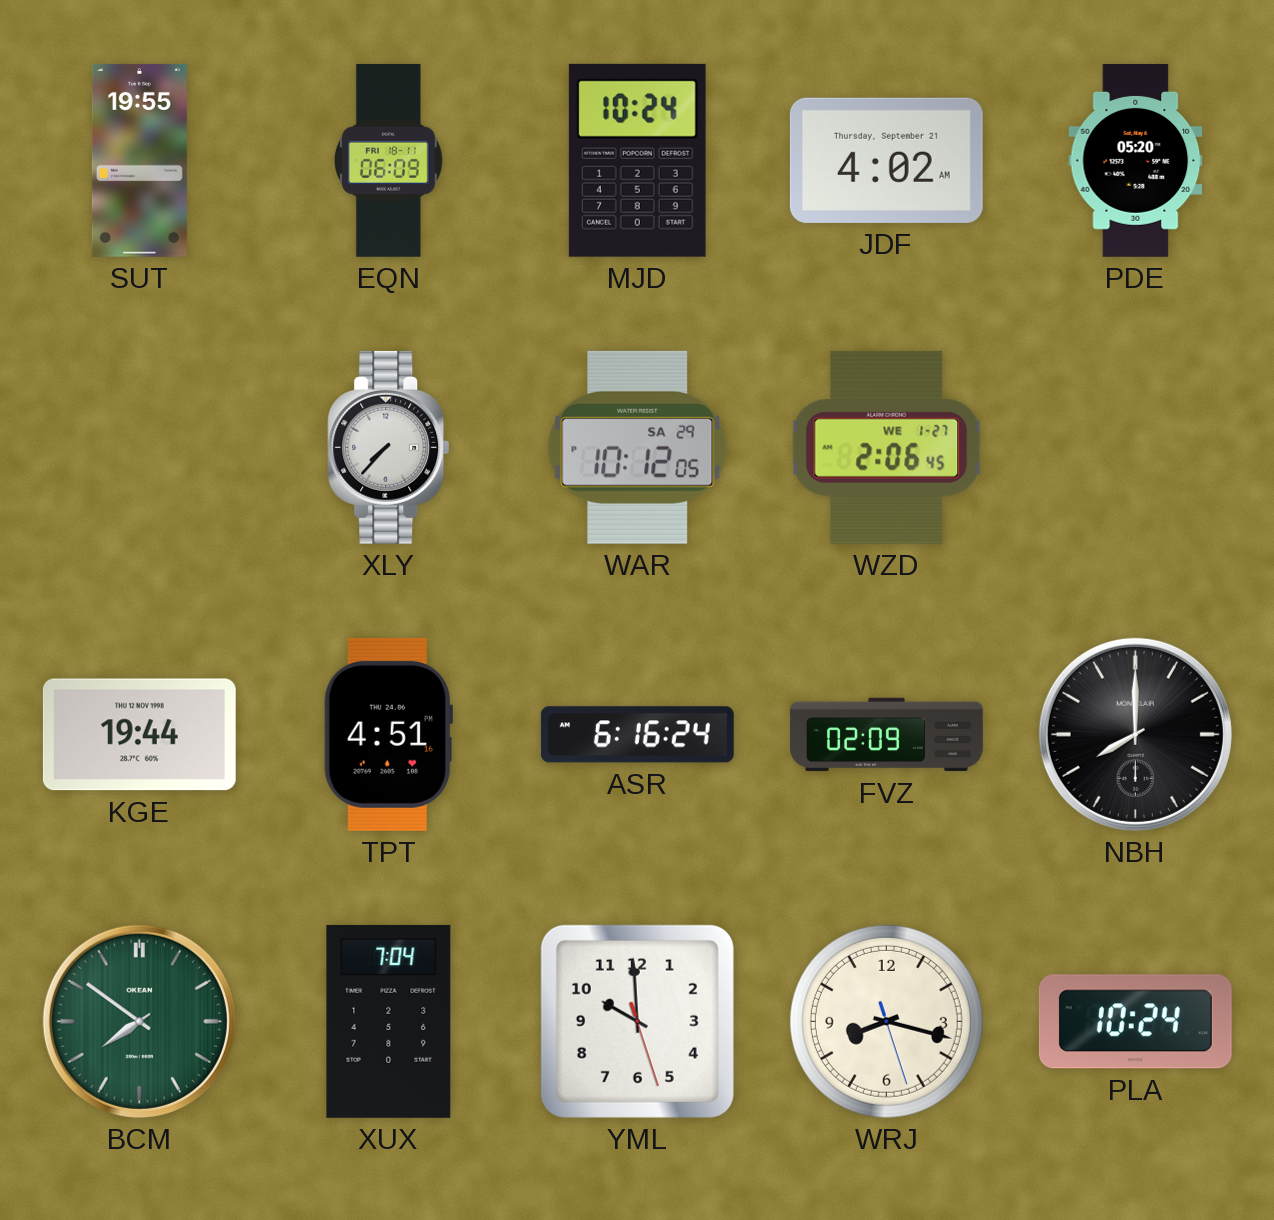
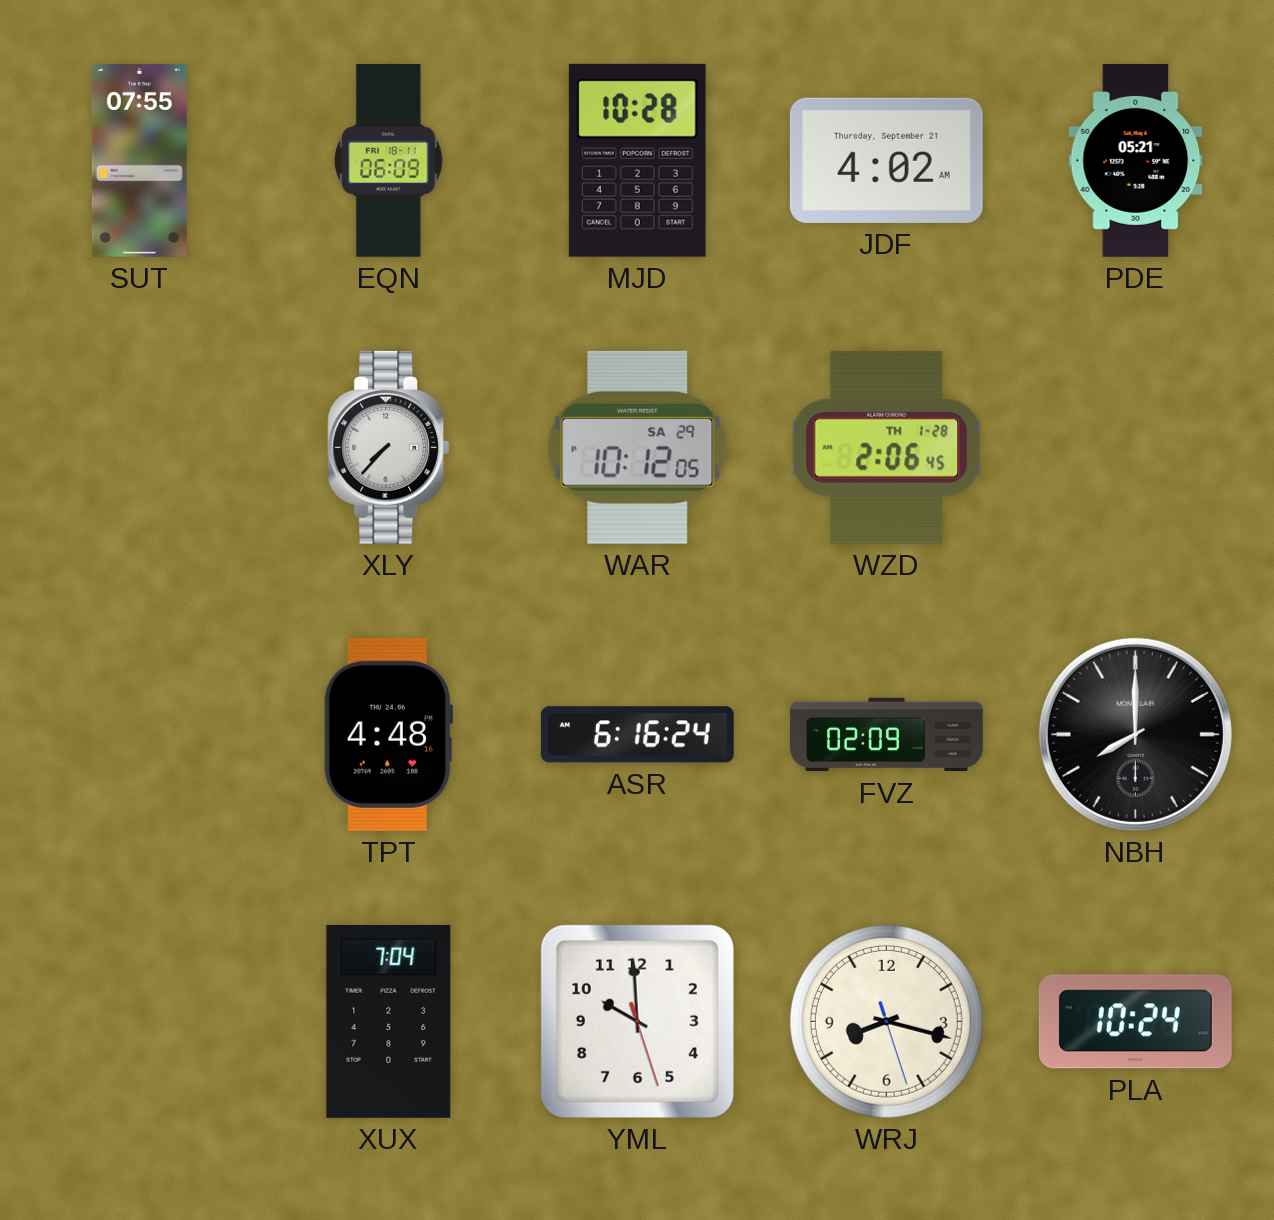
SUT: 19:55 -> 07:55
MJD: 10:24 -> 10:28
PDE: 05:20 -> 05:21
WZD date: WE 1-27 -> TH 1-28
KGE: 19:44 -> none
TPT: 4:51 -> 4:48
BCM: 7:51 -> none
